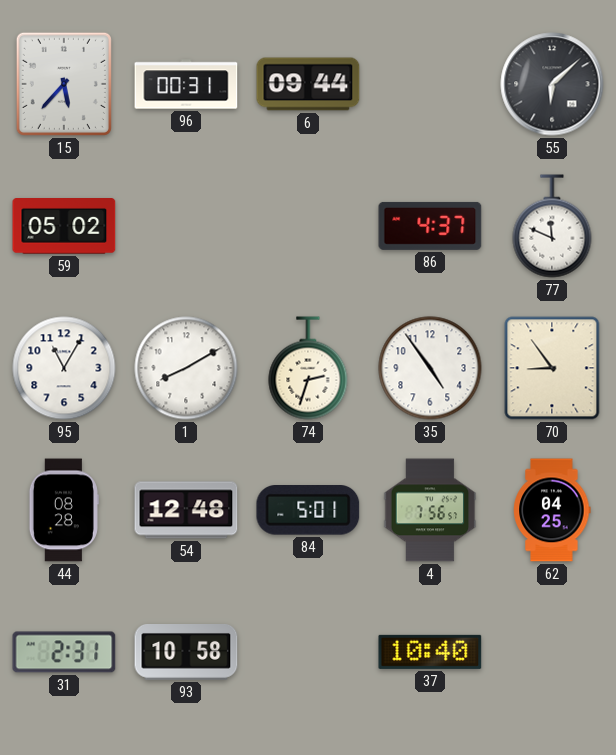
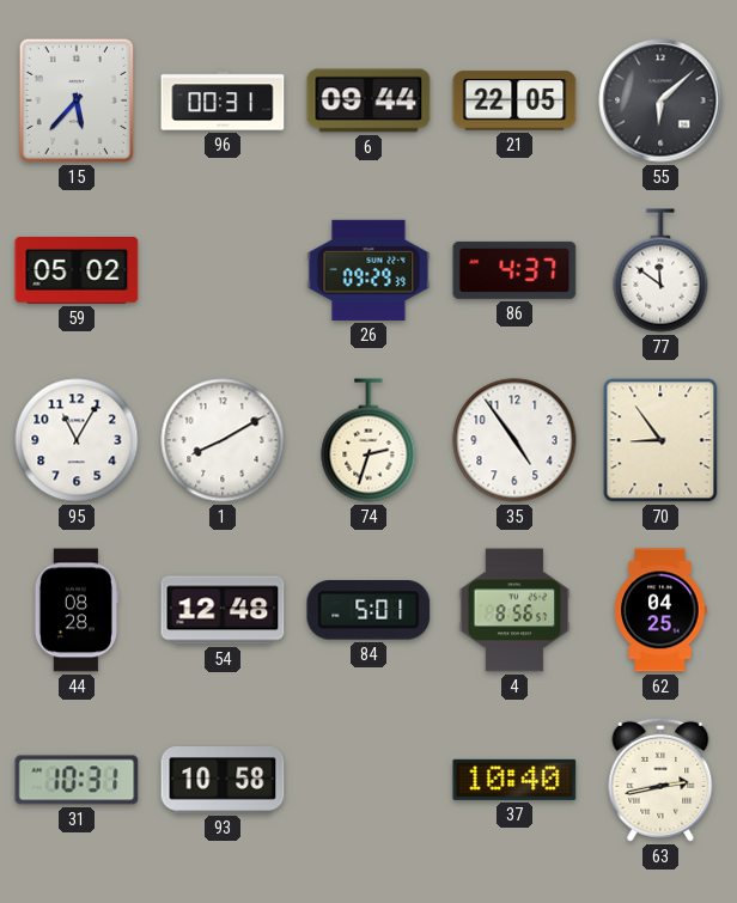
21: none -> 22:05
26: none -> 09:29
77: 11:49 -> 11:51
4: 7:56 -> 8:56
31: 2:31 -> 10:31
63: none -> 2:43
